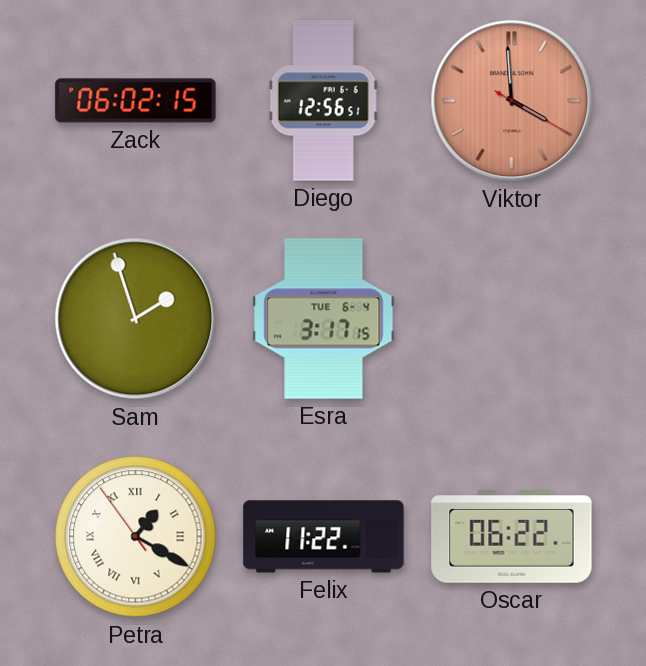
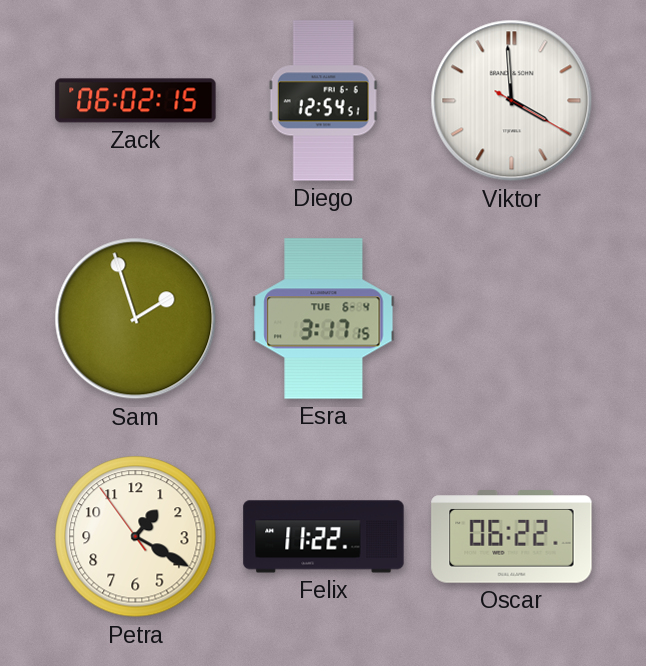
Diego: 12:56 -> 12:54
Viktor dial: salmon -> white
Petra numerals: Roman -> Arabic
